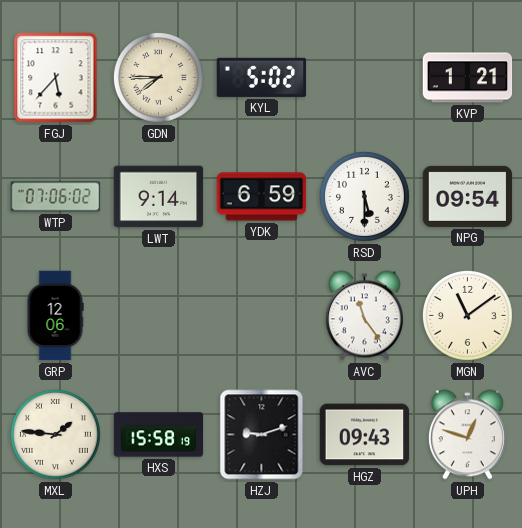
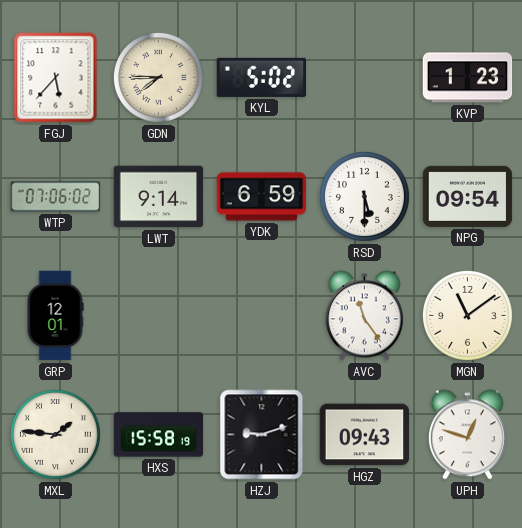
KVP: 1:21 -> 1:23
GRP: 12:06 -> 12:01
